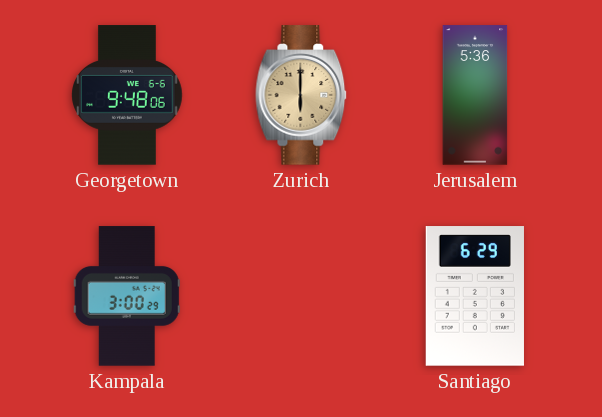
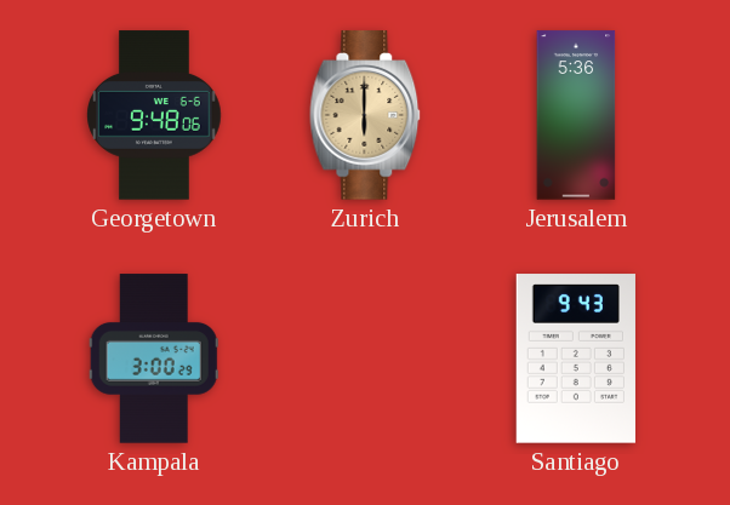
Santiago: 6:29 -> 9:43
